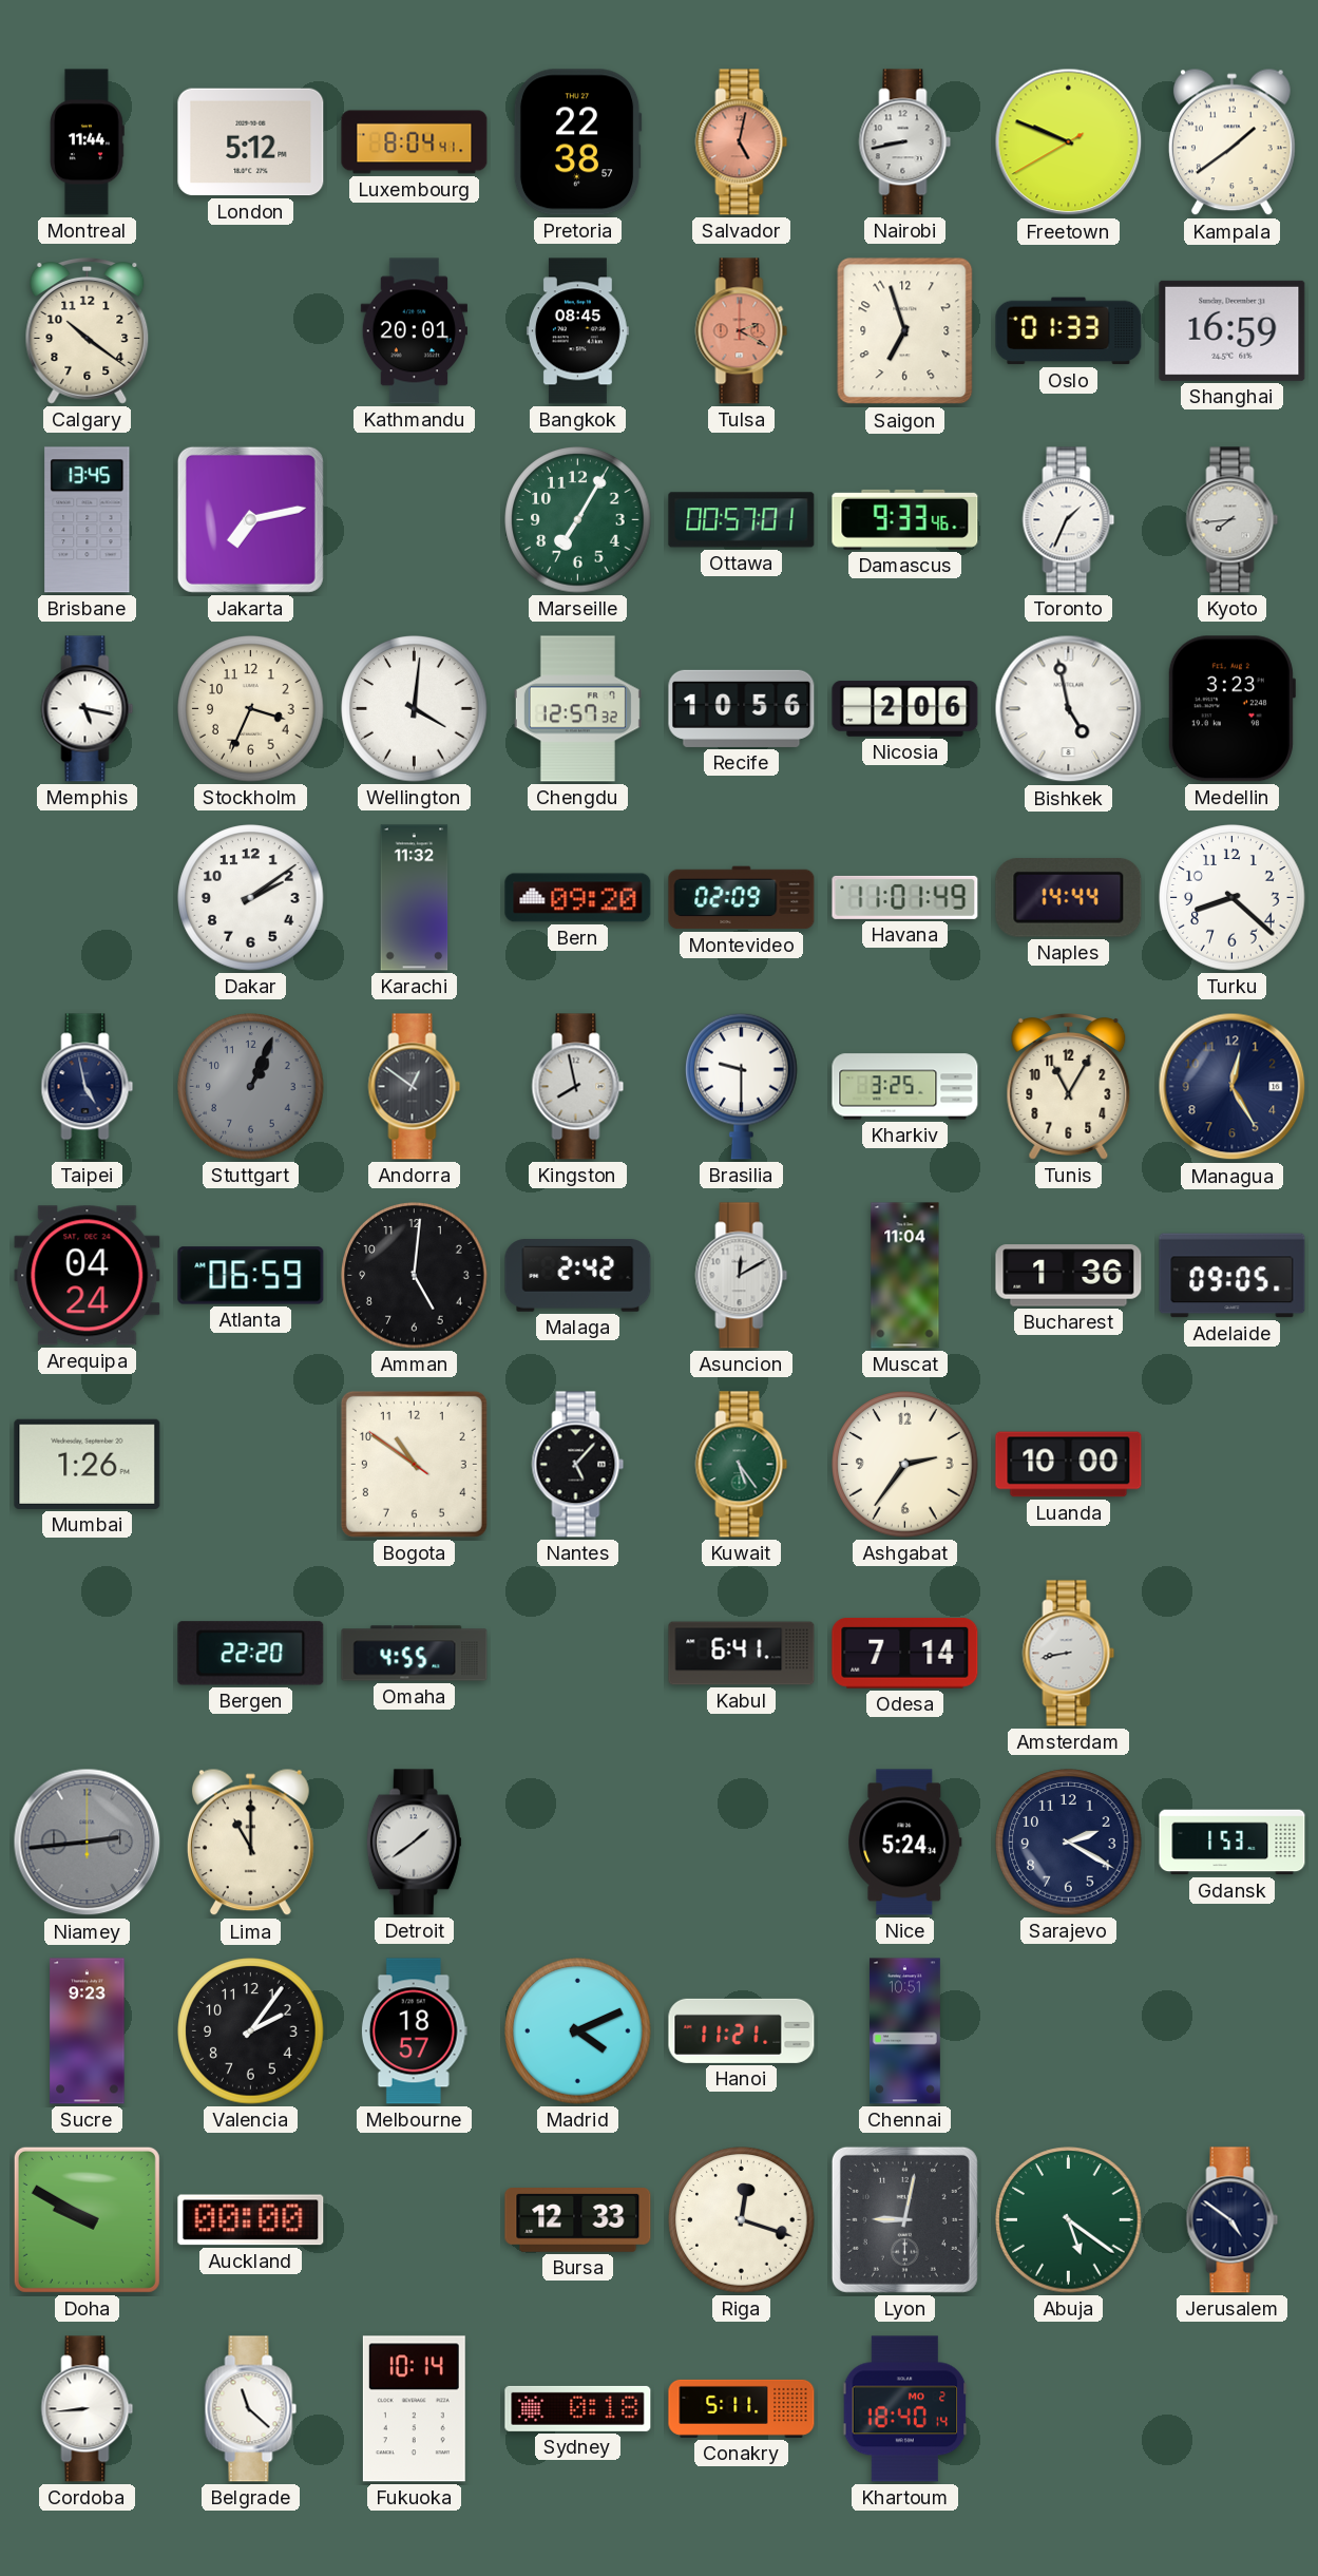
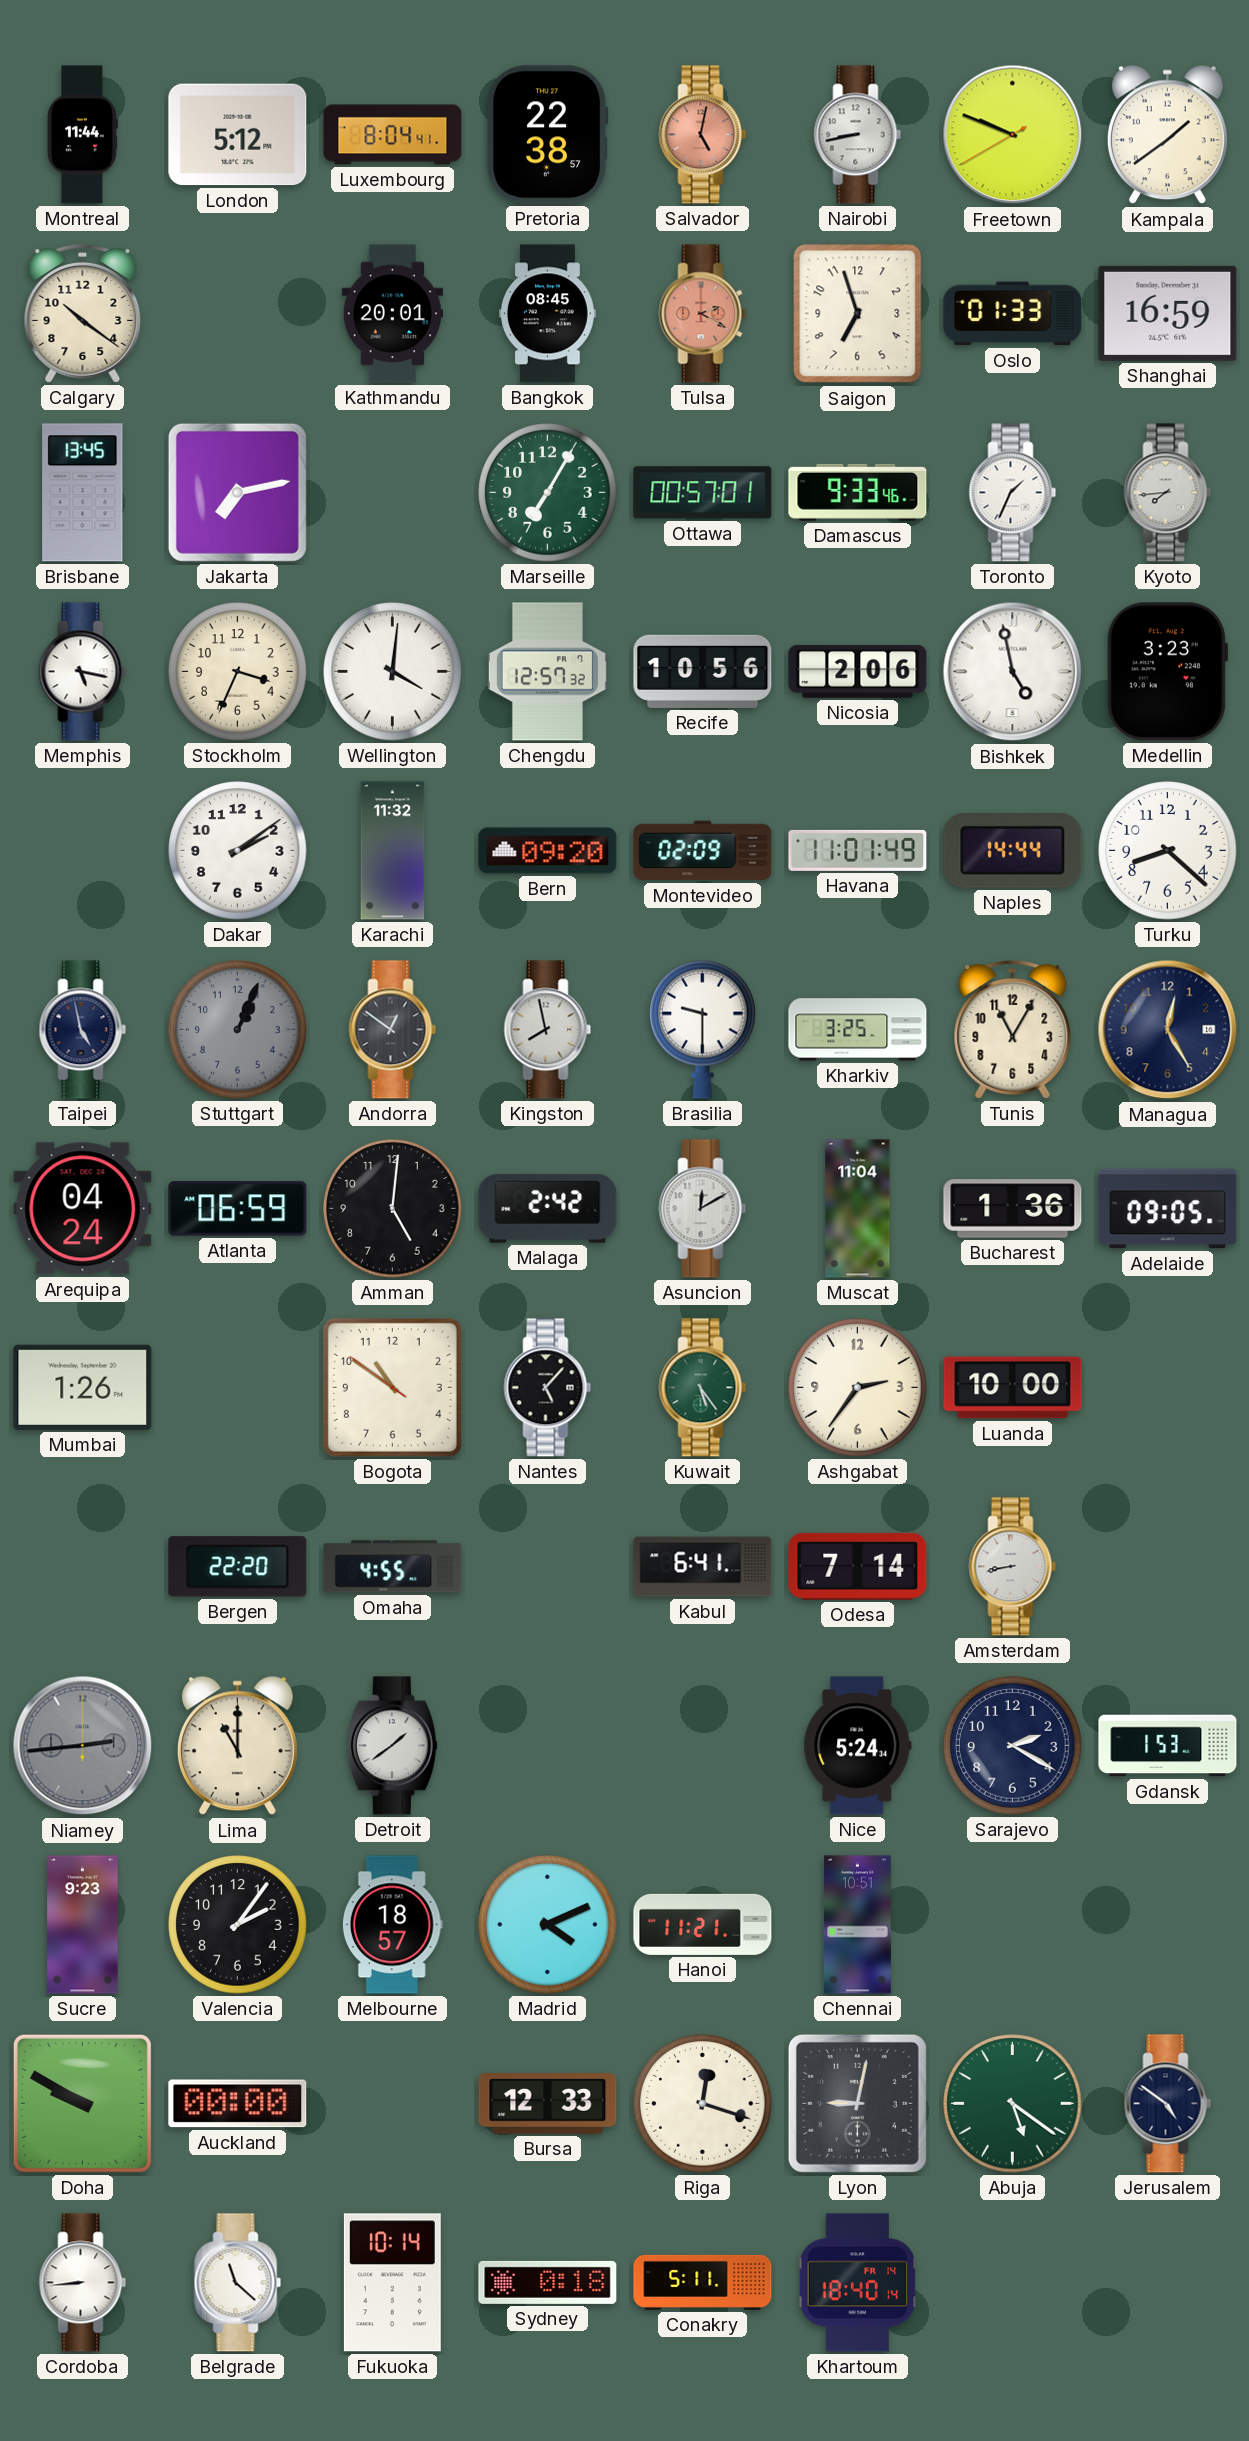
Khartoum date: MO 2 -> FR 14
